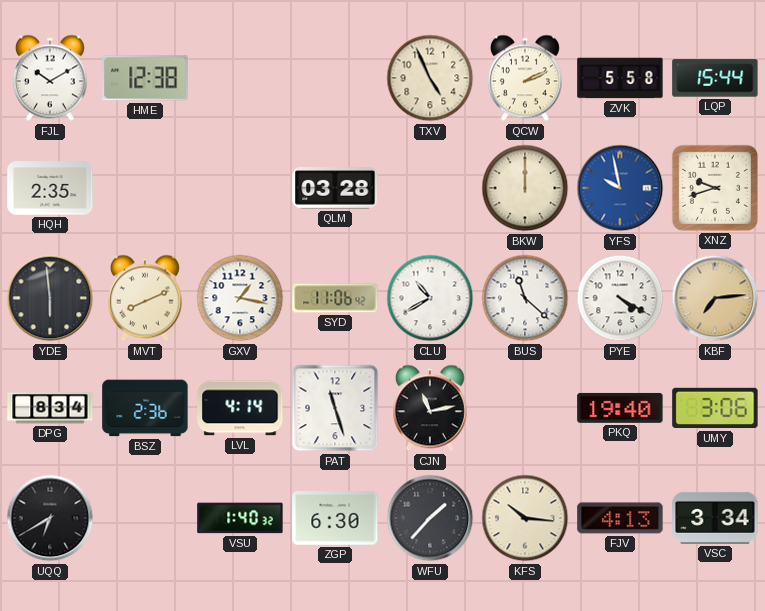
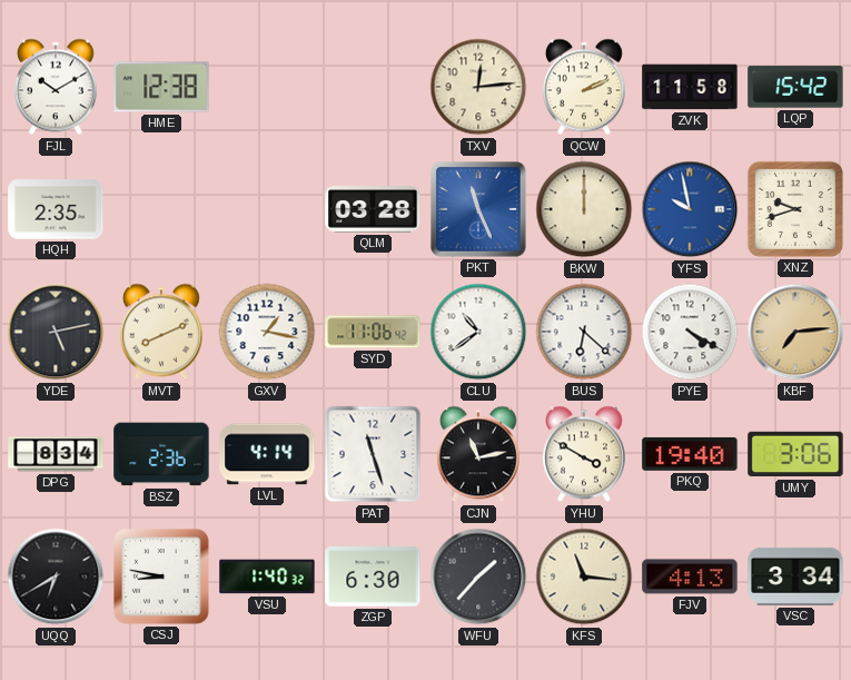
TXV: 4:56 -> 12:14
ZVK: 5:58 -> 11:58
LQP: 15:44 -> 15:42
PKT: none -> 11:26
YDE: 5:59 -> 5:13
CLU: 10:40 -> 10:39
BUS: 11:22 -> 6:22
YHU: none -> 3:50
CSJ: none -> 8:47
KFS: 10:16 -> 11:16
